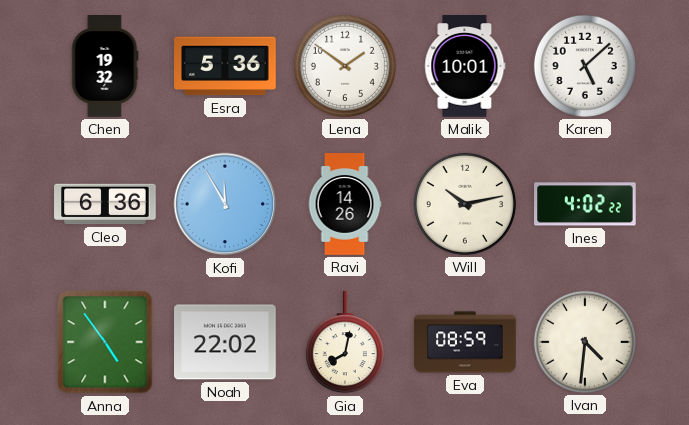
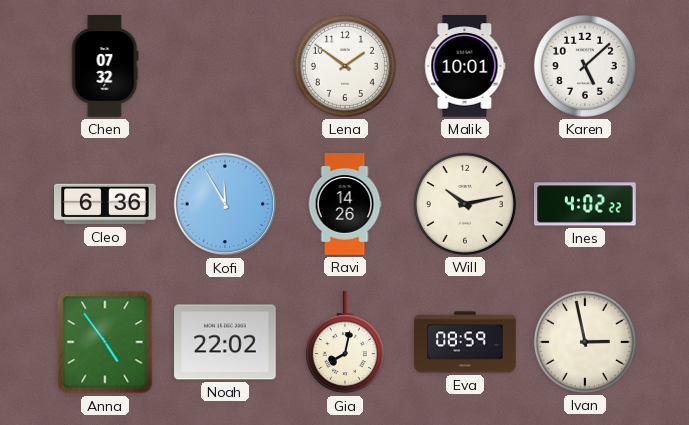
Chen: 19:32 -> 07:32
Esra: 5:36 -> none
Ivan: 4:31 -> 2:58
